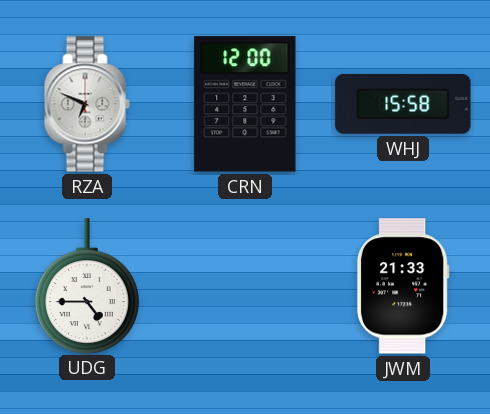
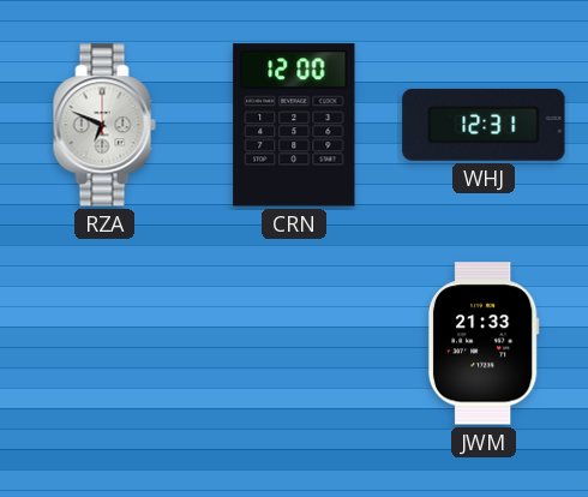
WHJ: 15:58 -> 12:31
UDG: 4:45 -> none
